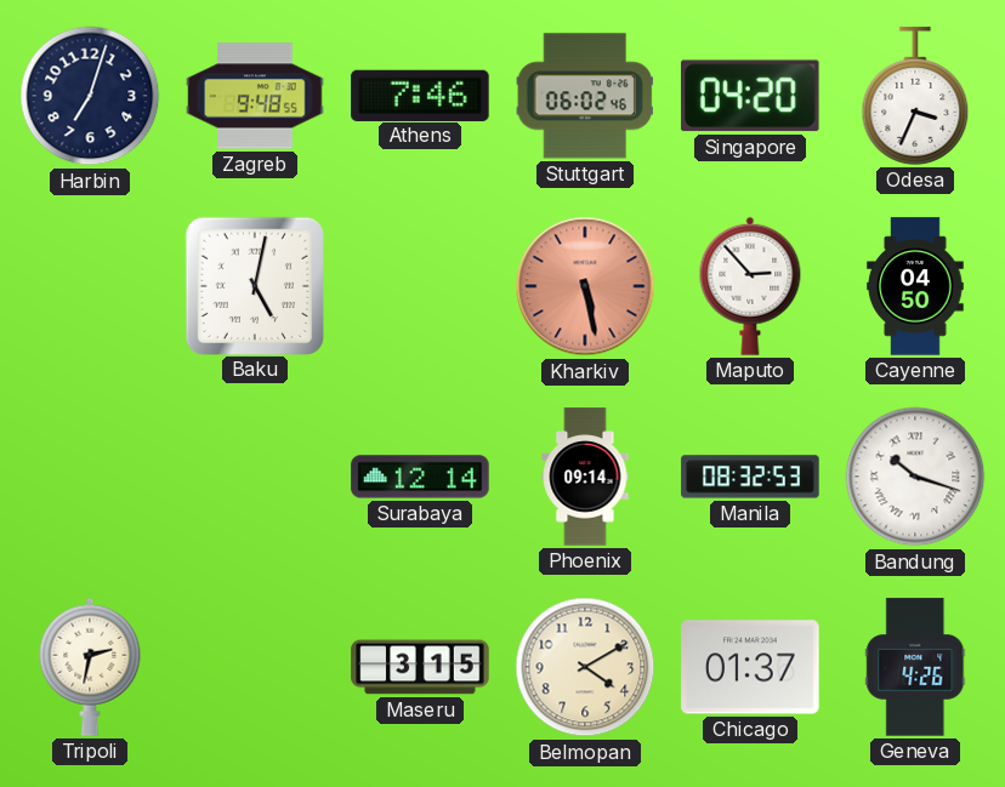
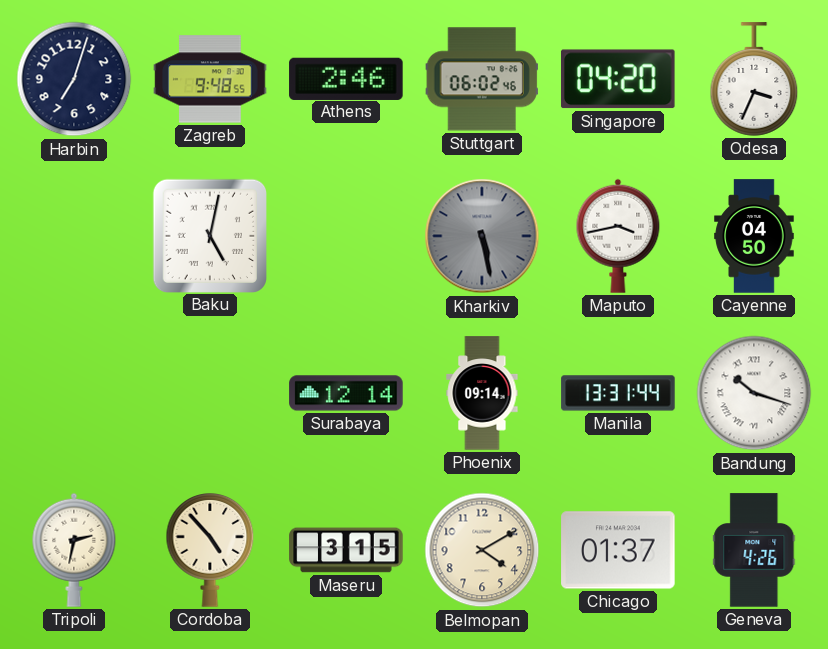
Athens: 7:46 -> 2:46
Kharkiv dial: salmon -> grey
Maputo: 2:53 -> 3:43
Manila: 08:32 -> 13:31
Cordoba: none -> 4:53
